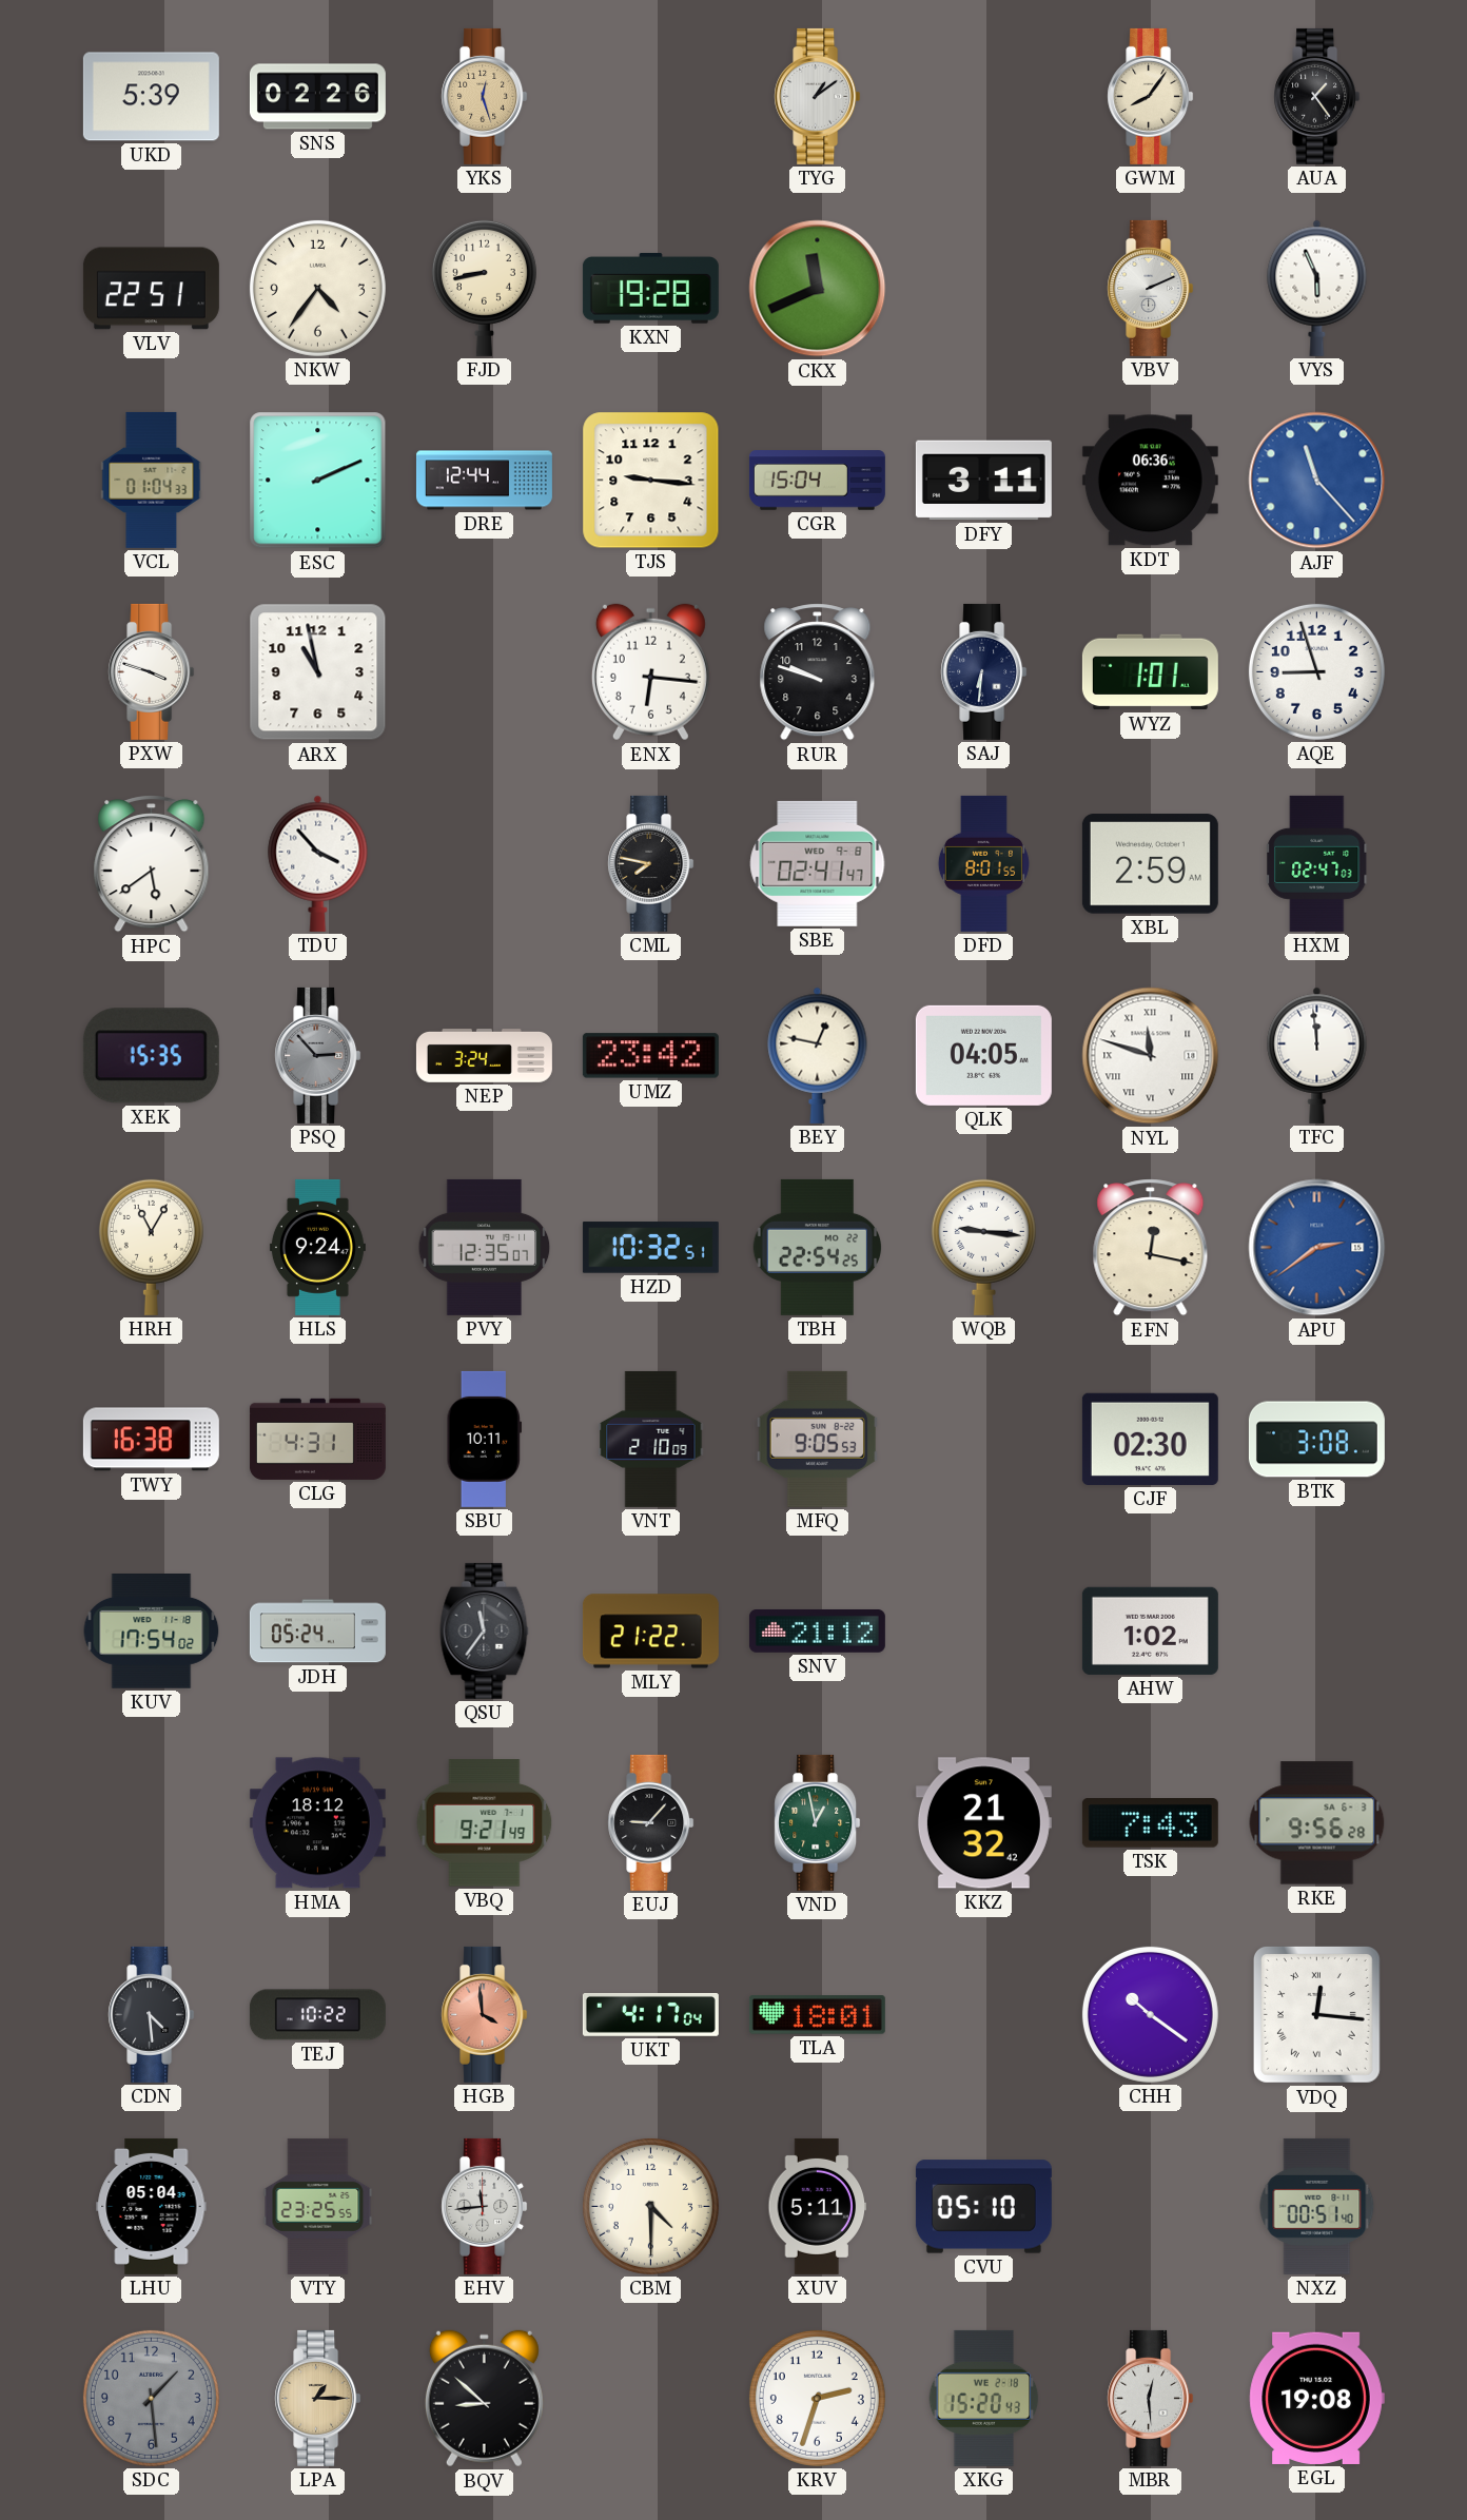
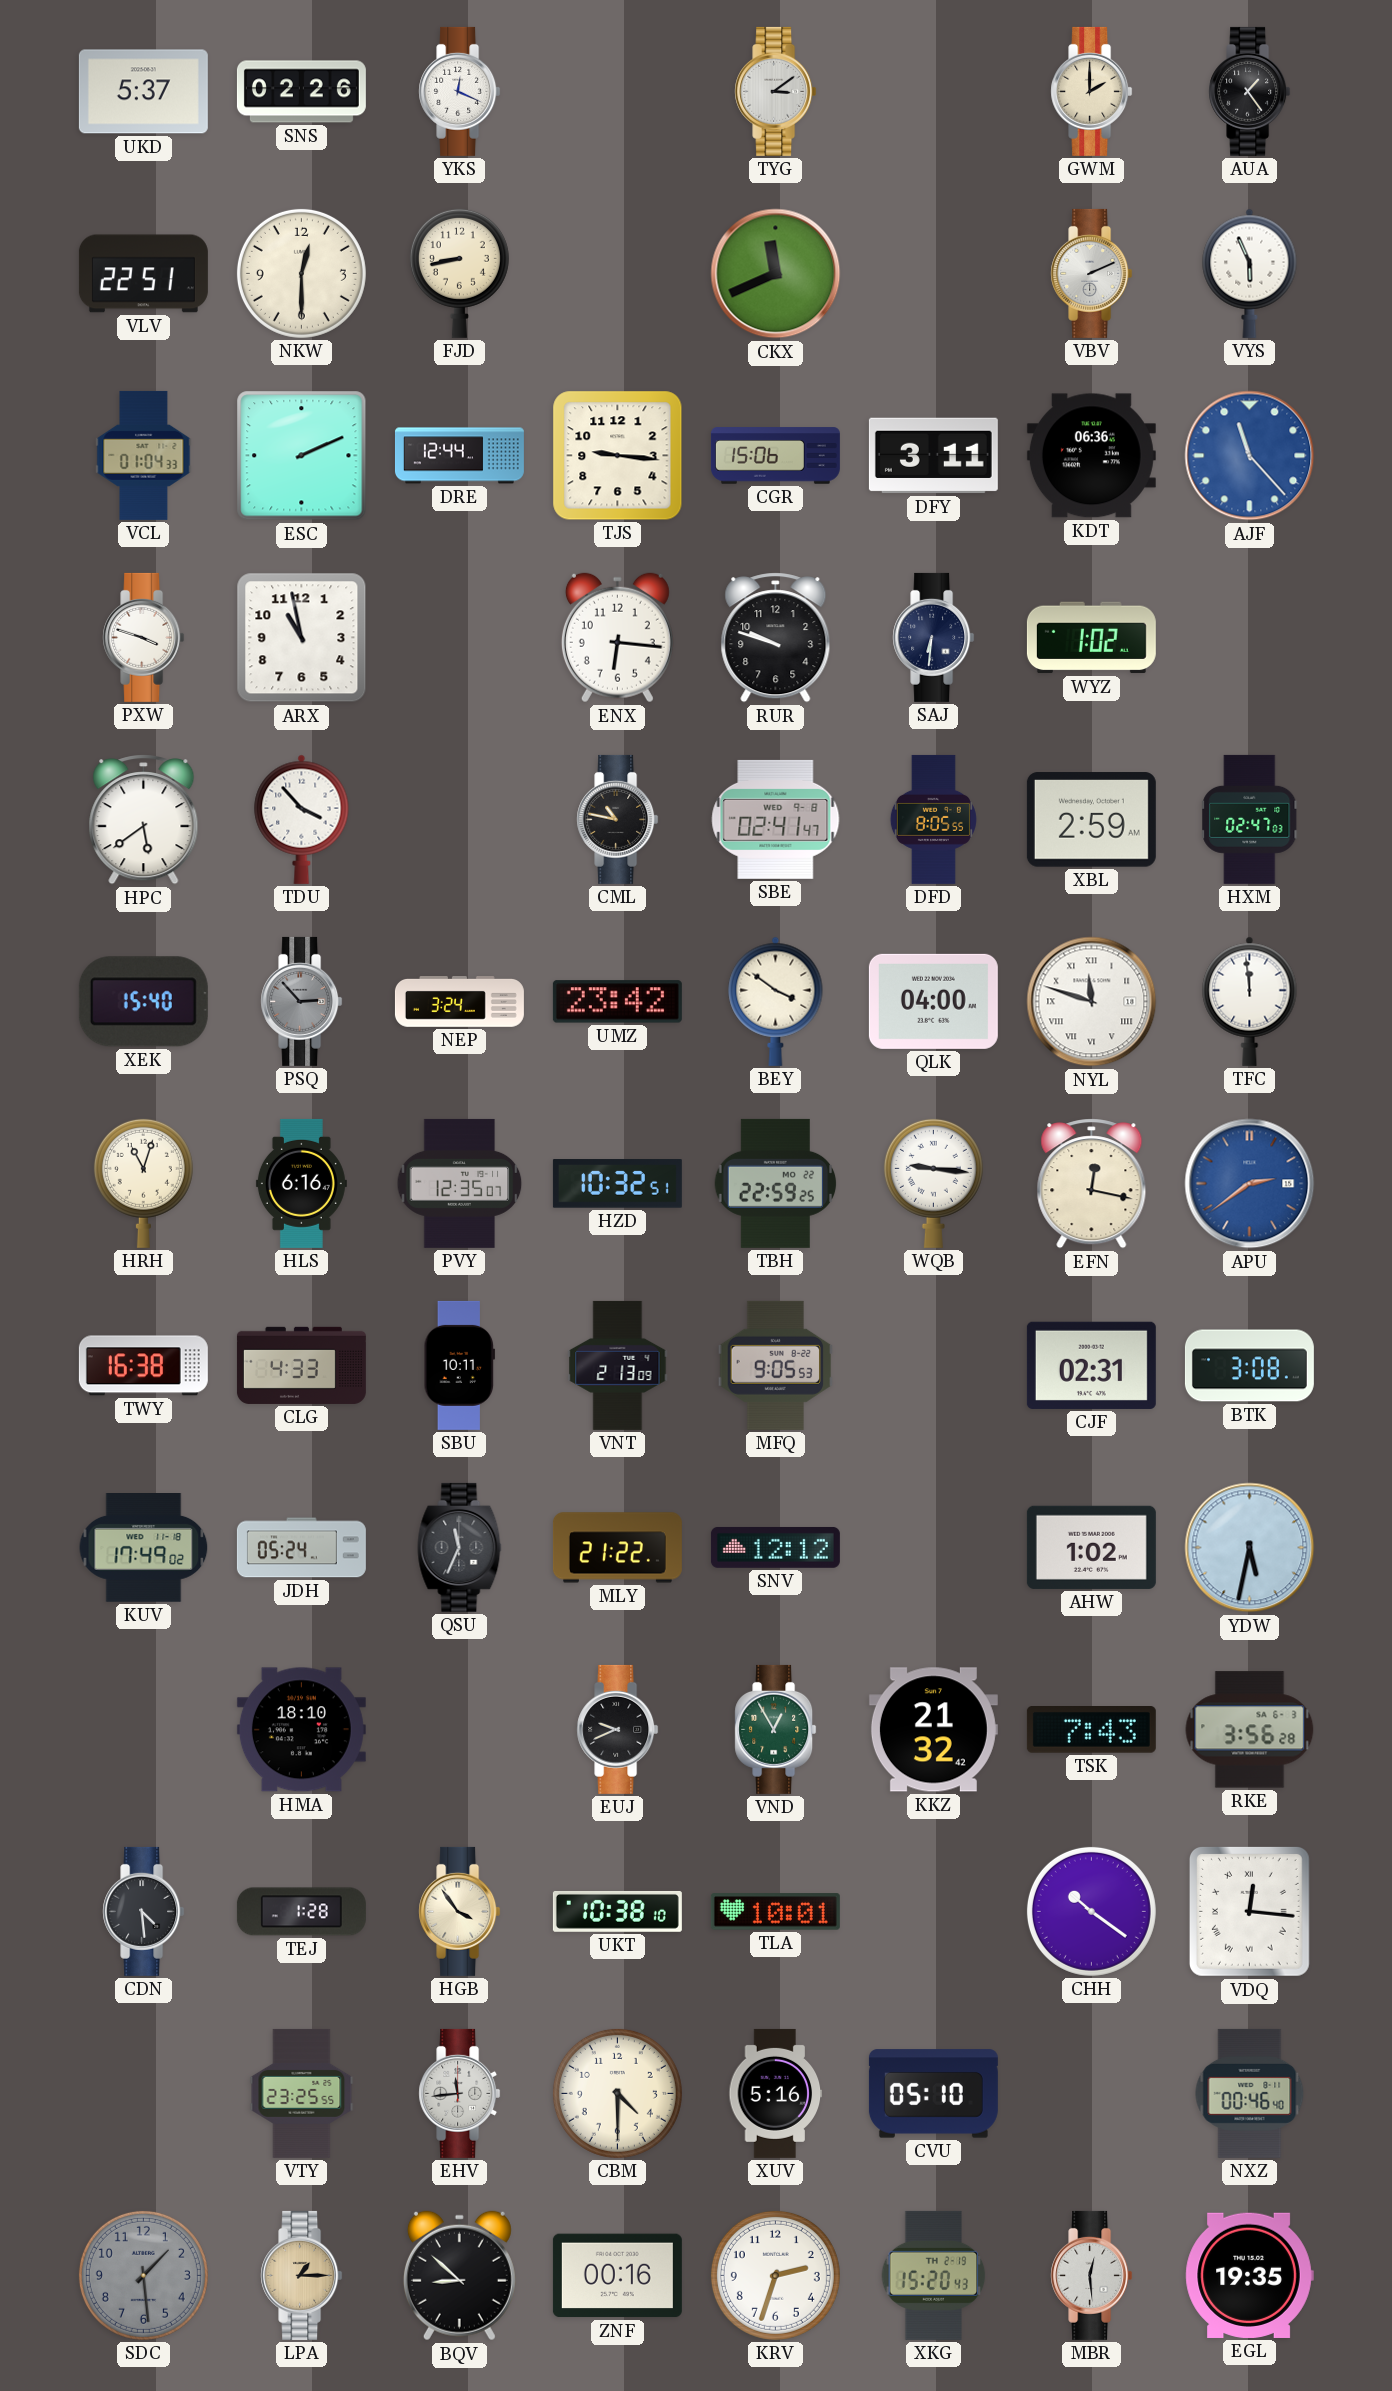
UKD: 5:39 -> 5:37
YKS: 12:27 -> 12:19
YKS dial: champagne -> white
TYG: 1:09 -> 3:09
GWM: 8:06 -> 2:00
NKW: 4:36 -> 12:30
KXN: 19:28 -> none
CGR: 15:04 -> 15:06
WYZ: 1:01 -> 1:02
AQE: 8:57 -> none
CML: 7:47 -> 10:47
DFD: 8:01 -> 8:05
XEK: 15:35 -> 15:40
BEY: 12:47 -> 3:51
QLK: 04:05 -> 04:00
HRH: 11:05 -> 11:03
HLS: 9:24 -> 6:16
TBH: 22:54 -> 22:59
CLG: 4:31 -> 4:33
VNT: 2:10 -> 2:13
CJF: 02:30 -> 02:31
KUV: 17:54 -> 17:49
QSU: 11:36 -> 11:34
SNV: 21:12 -> 12:12
YDW: none -> 5:32
HMA: 18:12 -> 18:10
VBQ: 9:21 -> none
EUJ: 9:07 -> 9:41
VND: 12:58 -> 12:55
RKE: 9:56 -> 3:56
TEJ: 10:22 -> 1:28
HGB: 3:59 -> 3:54
HGB dial: salmon -> cream
UKT: 4:17 -> 10:38
TLA: 18:01 -> 10:01
LHU: 05:04 -> none
XUV: 5:11 -> 5:16
NXZ: 00:51 -> 00:46
ZNF: none -> 00:16
XKG date: WE 2-18 -> TH 2-19
EGL: 19:08 -> 19:35
